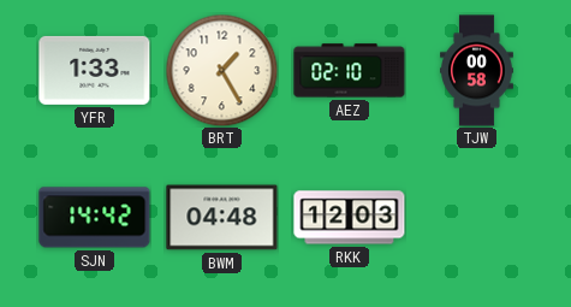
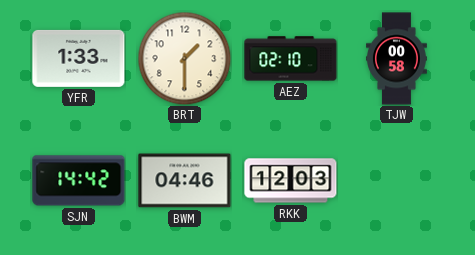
BRT: 1:25 -> 1:30
BWM: 04:48 -> 04:46
